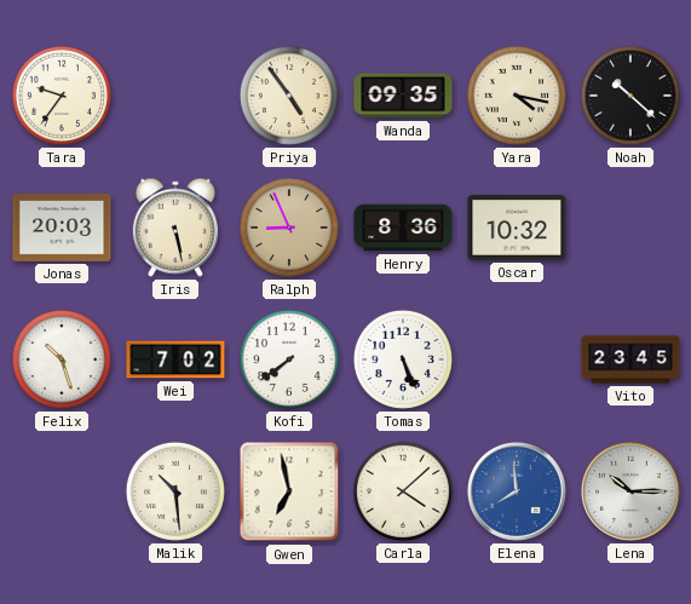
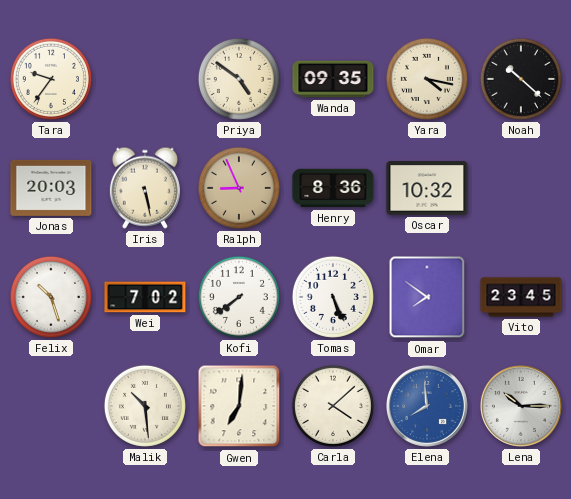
Priya: 4:54 -> 4:51
Omar: none -> 7:51
Gwen: 6:58 -> 7:01
